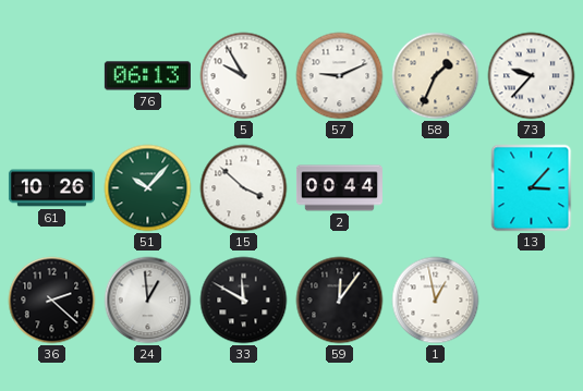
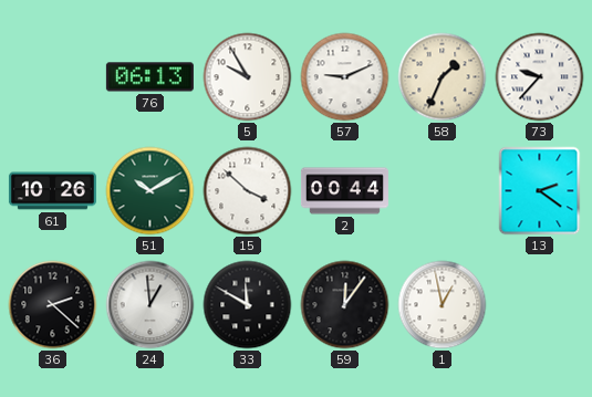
51: 10:07 -> 10:10
13: 3:07 -> 2:21
